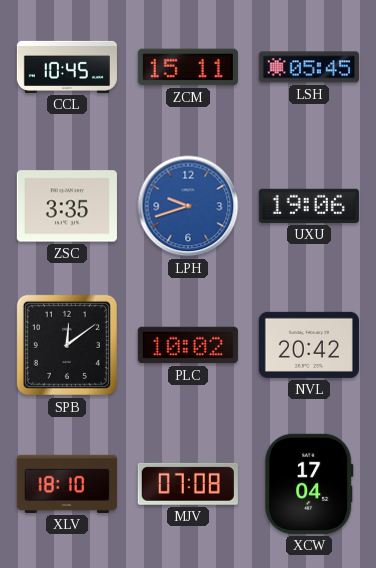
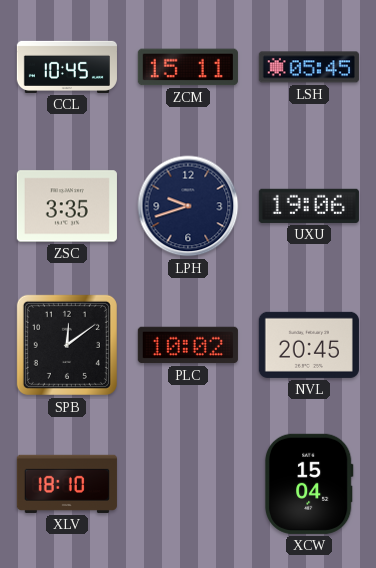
LPH dial: blue -> navy
NVL: 20:42 -> 20:45
MJV: 07:08 -> none
XCW: 17:04 -> 15:04
